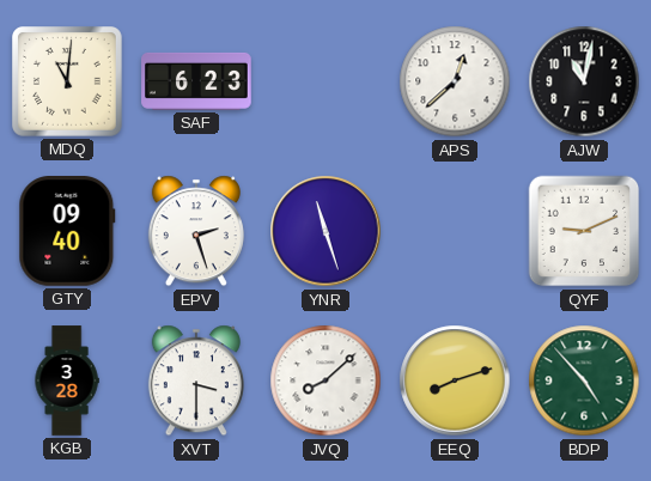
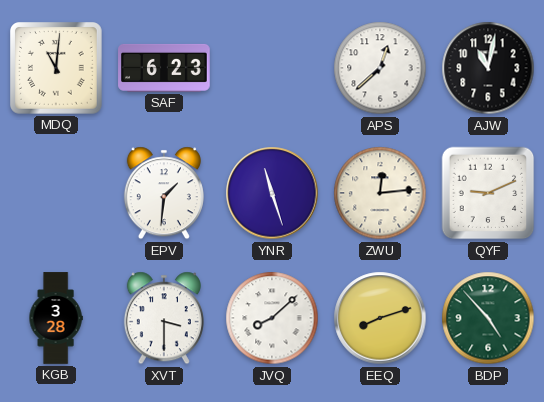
GTY: 09:40 -> none
EPV: 2:27 -> 1:31
ZWU: none -> 12:14
